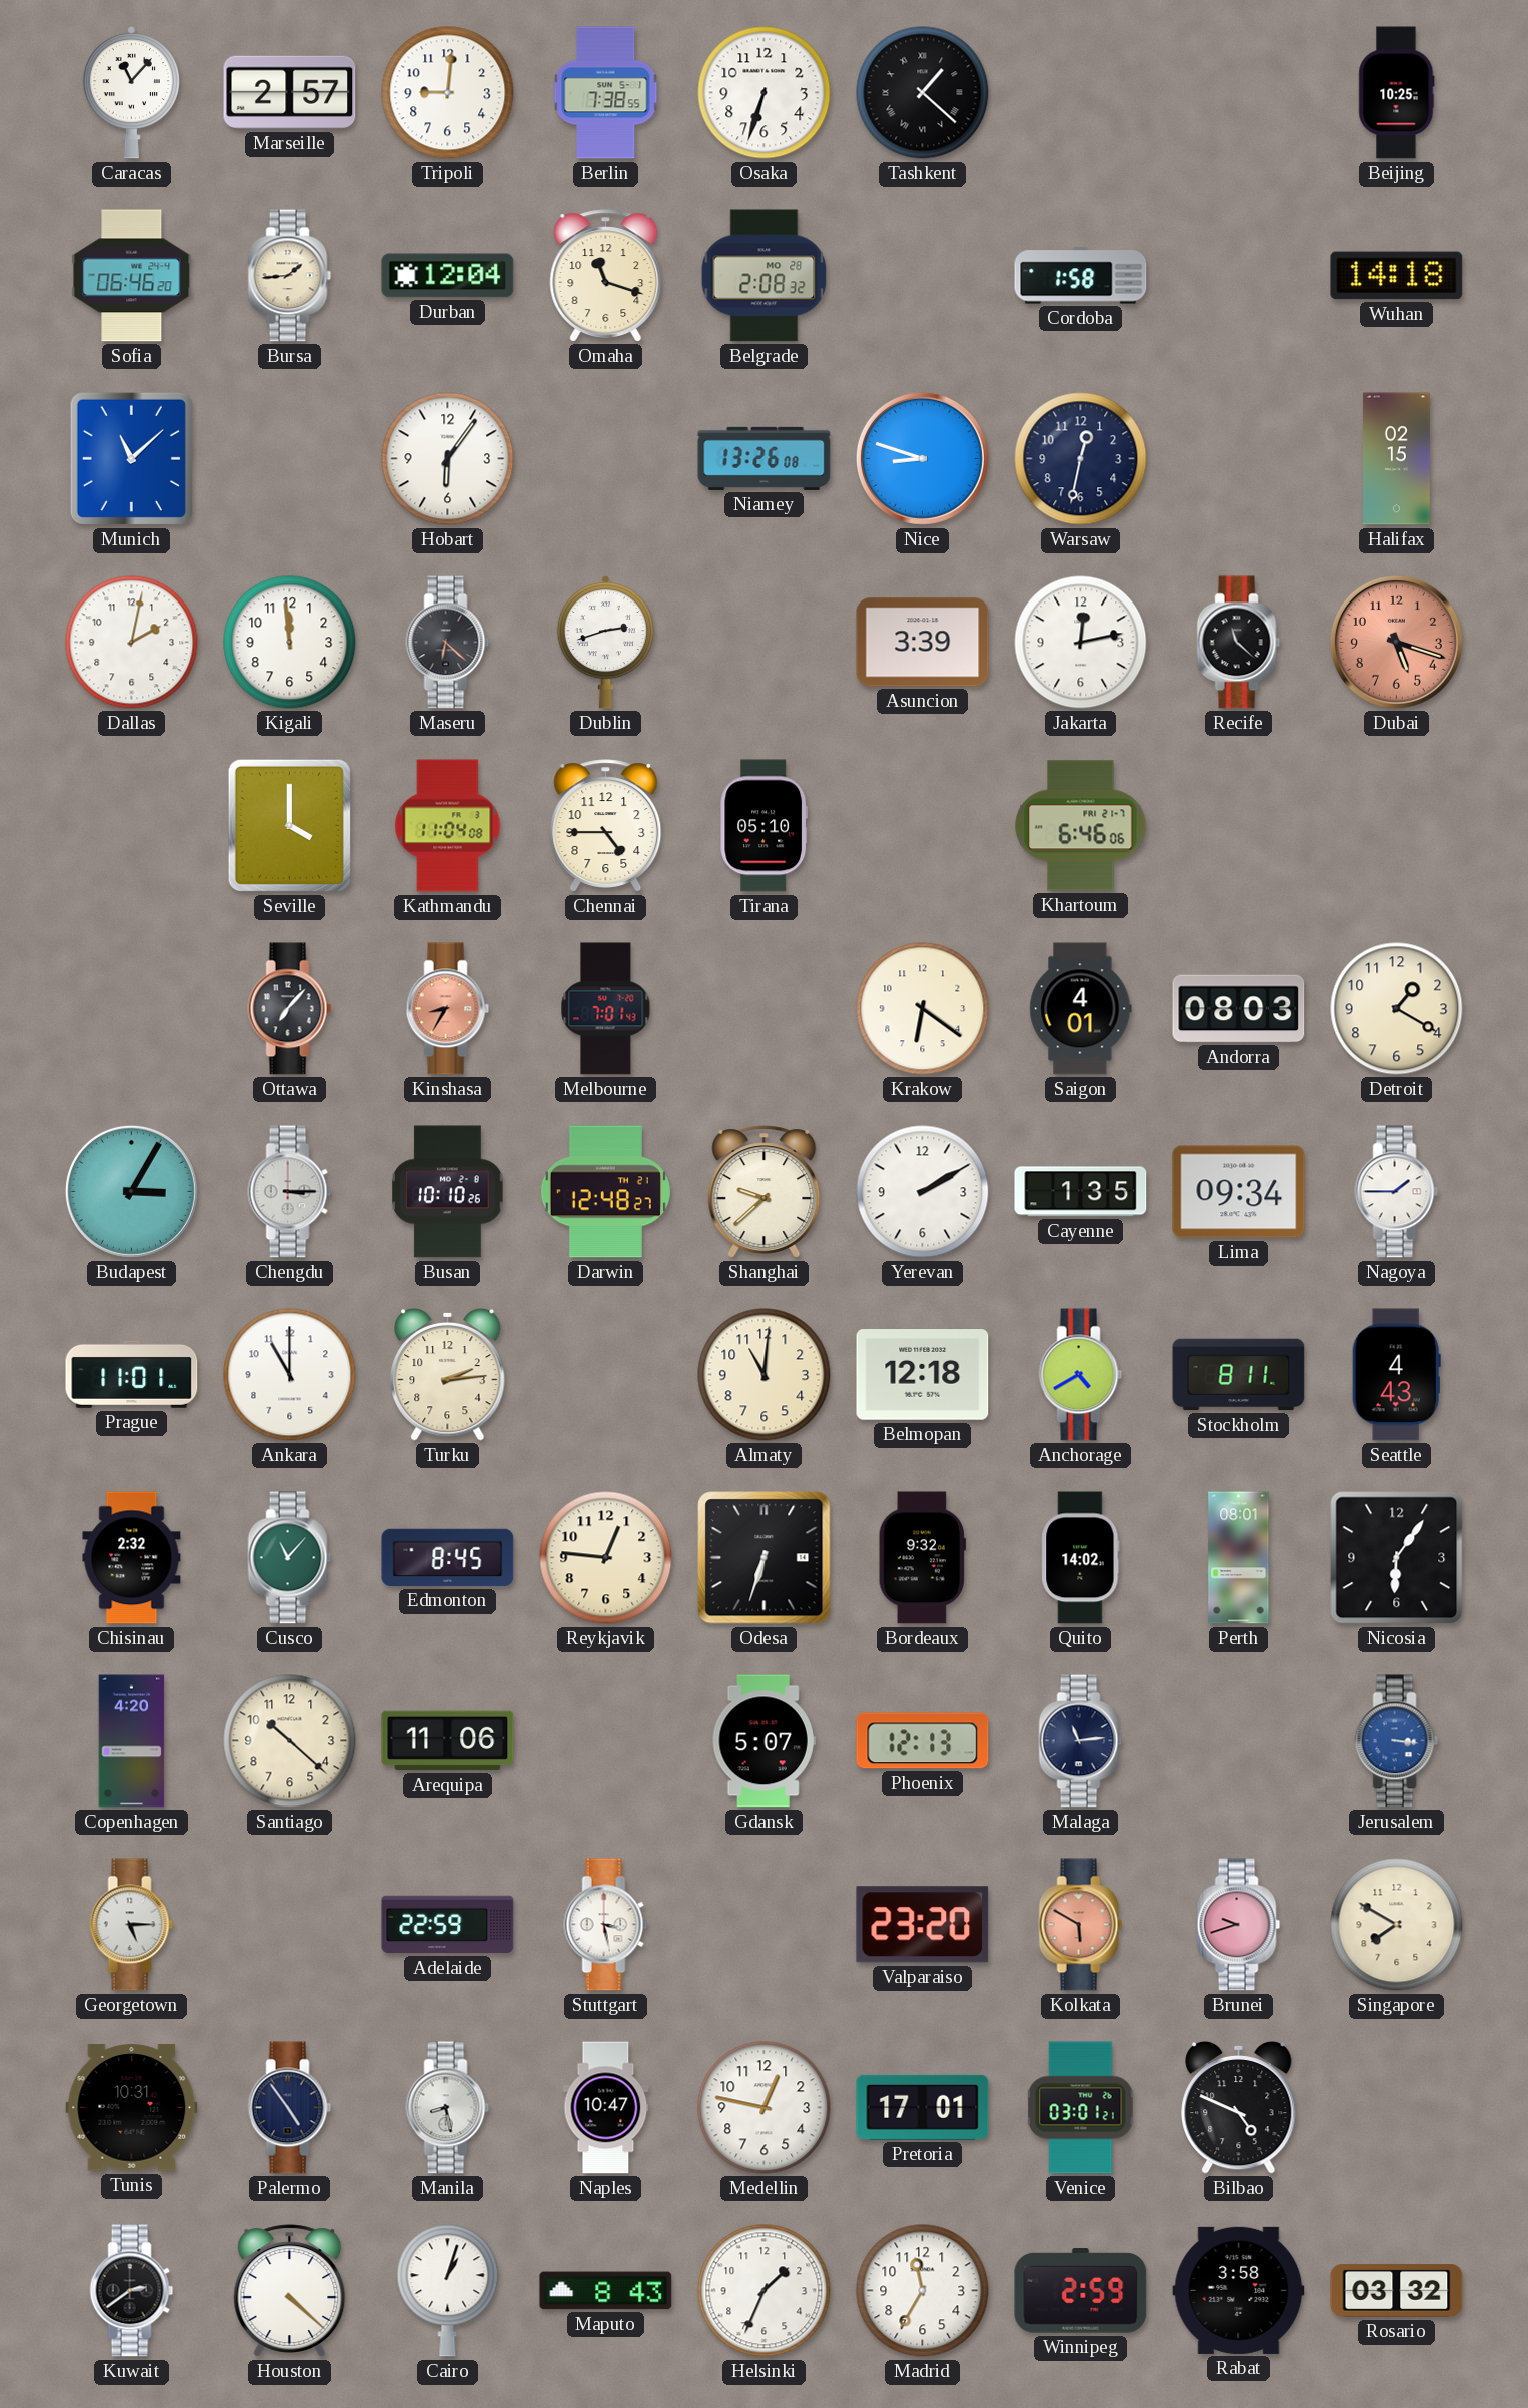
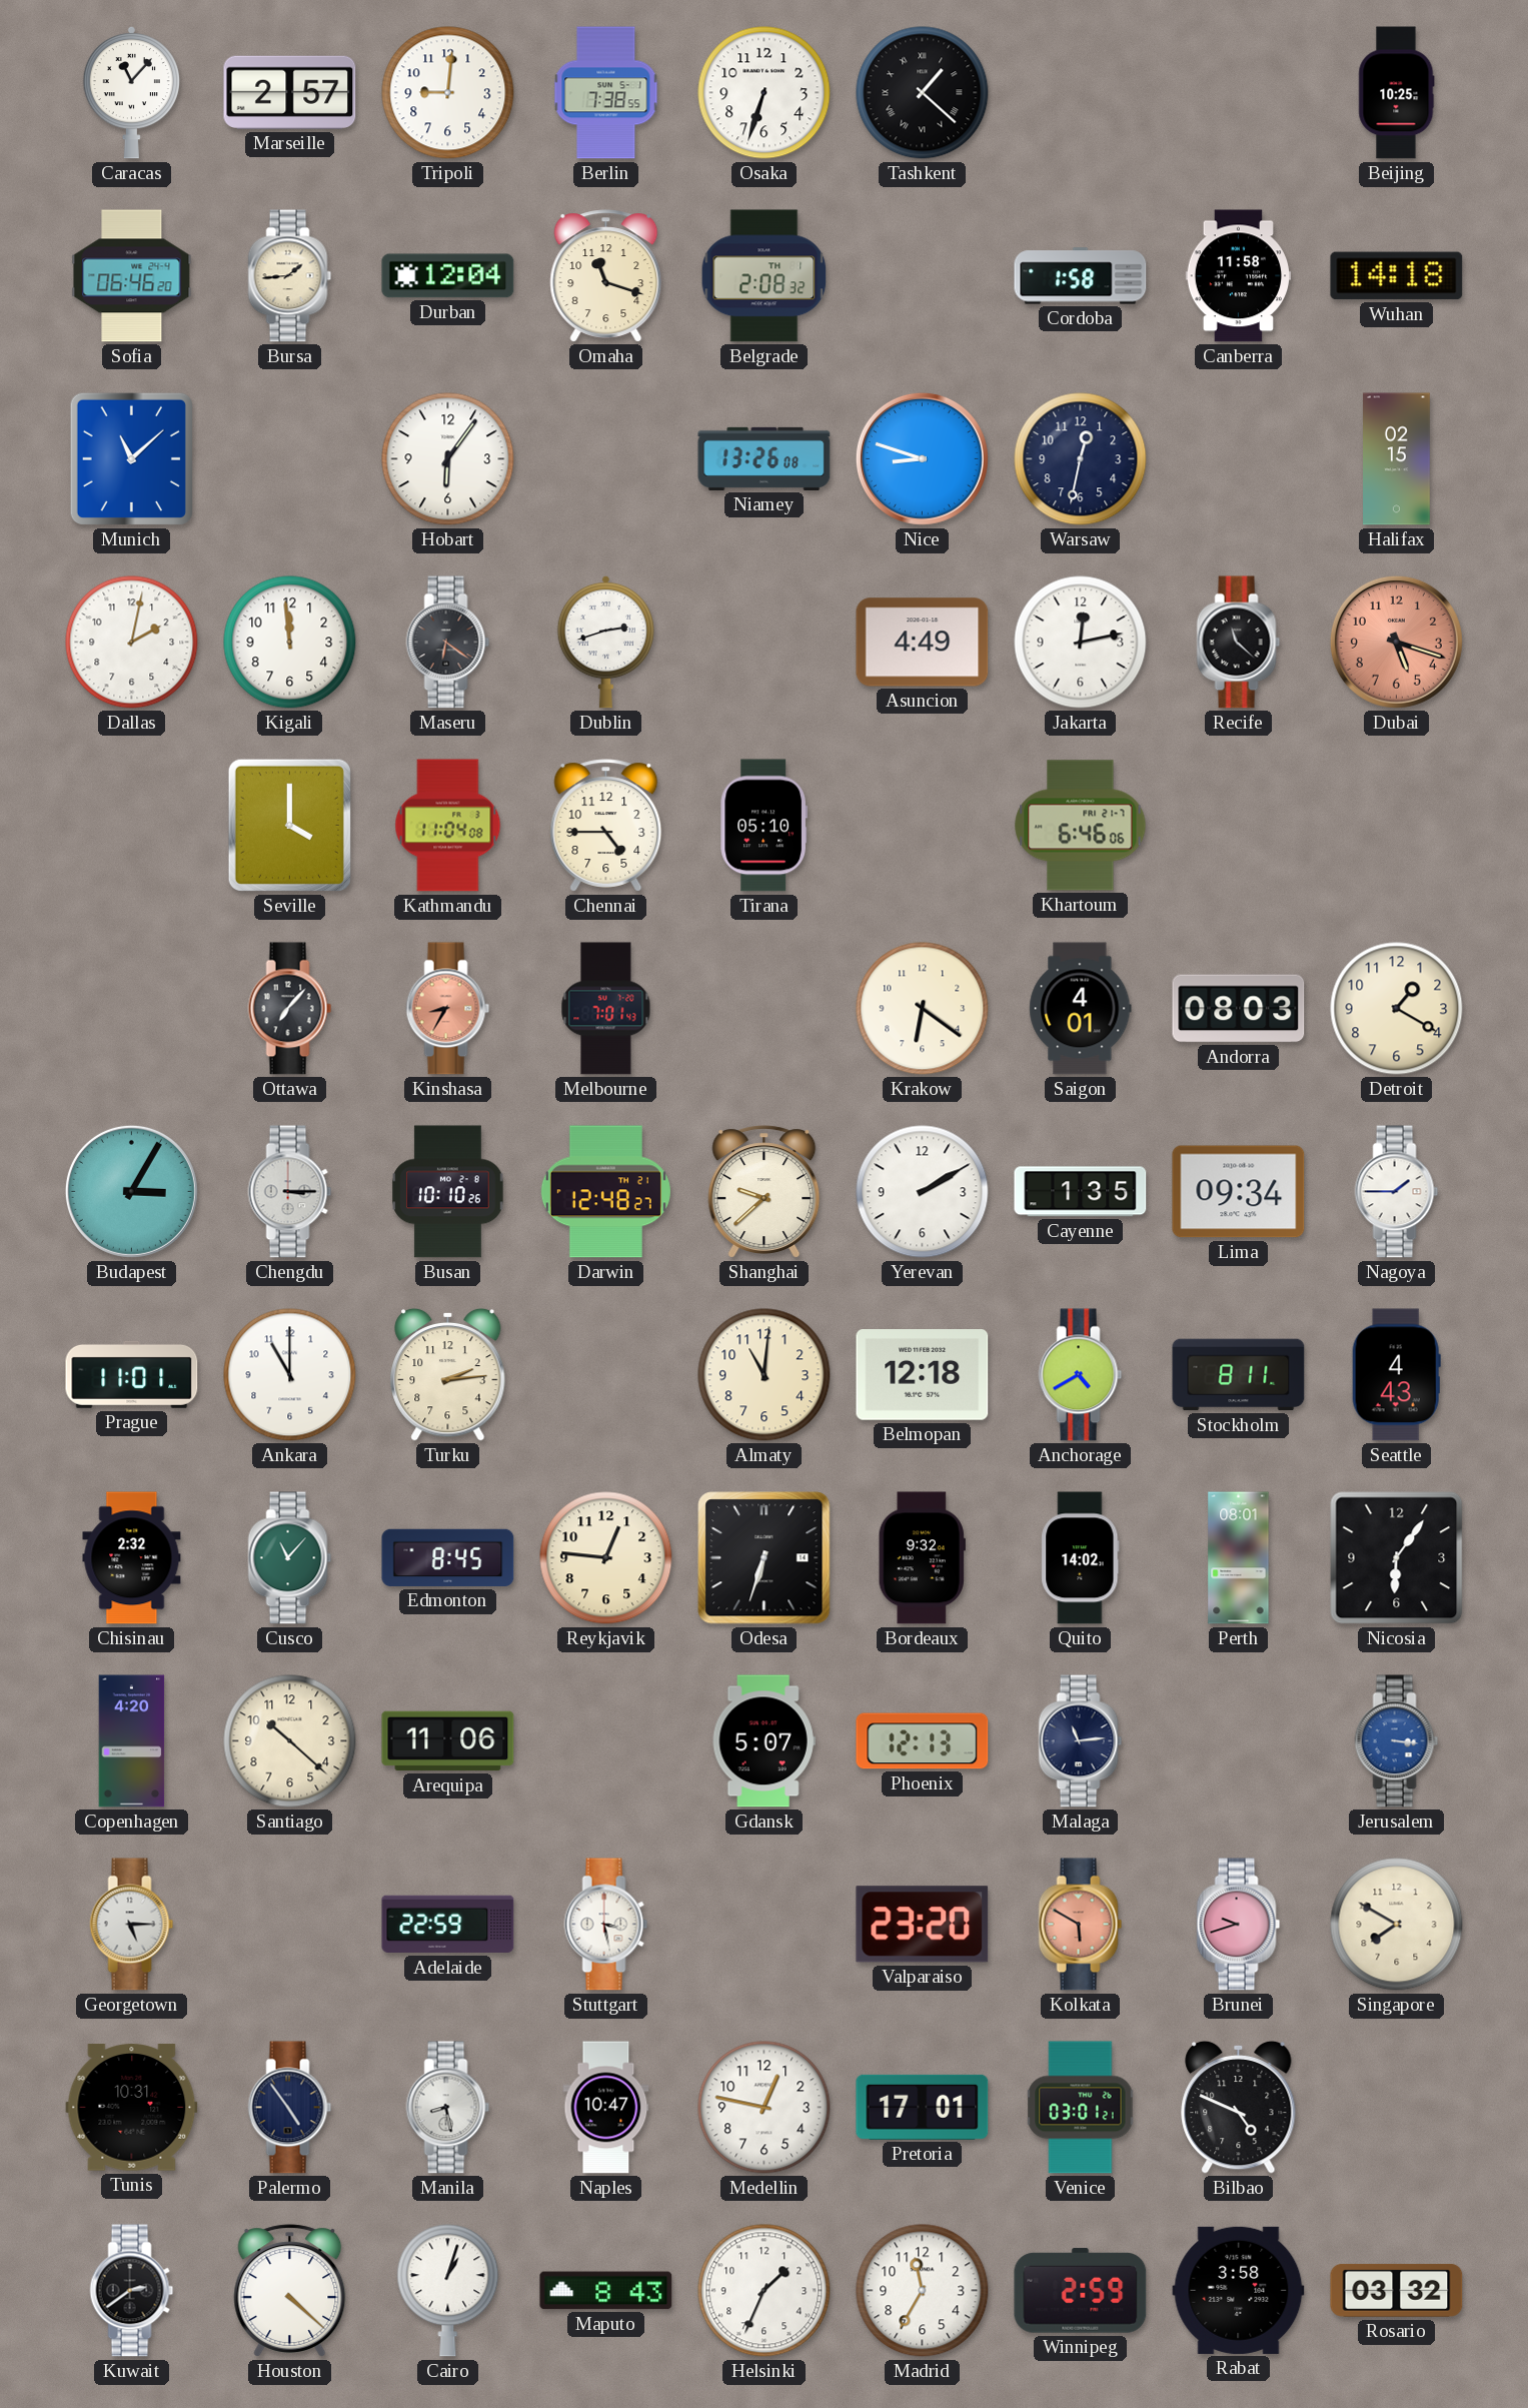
Belgrade date: MO 28 -> TH 1
Canberra: none -> 11:58
Maseru: 6:22 -> 6:21
Asuncion: 3:39 -> 4:49
